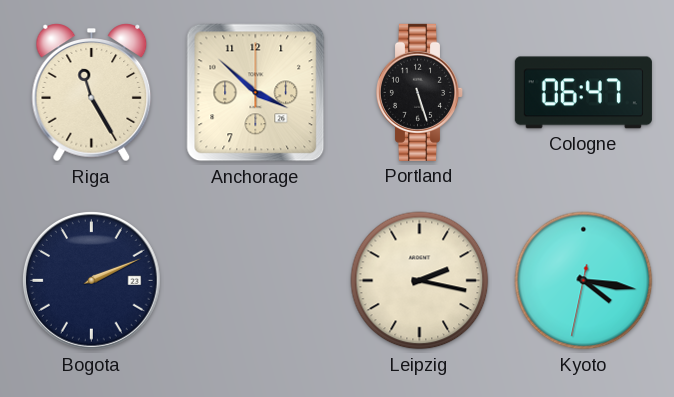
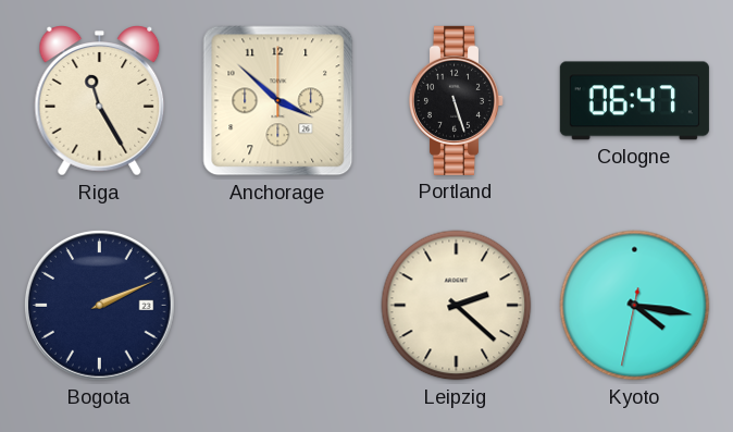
Leipzig: 2:17 -> 2:22
